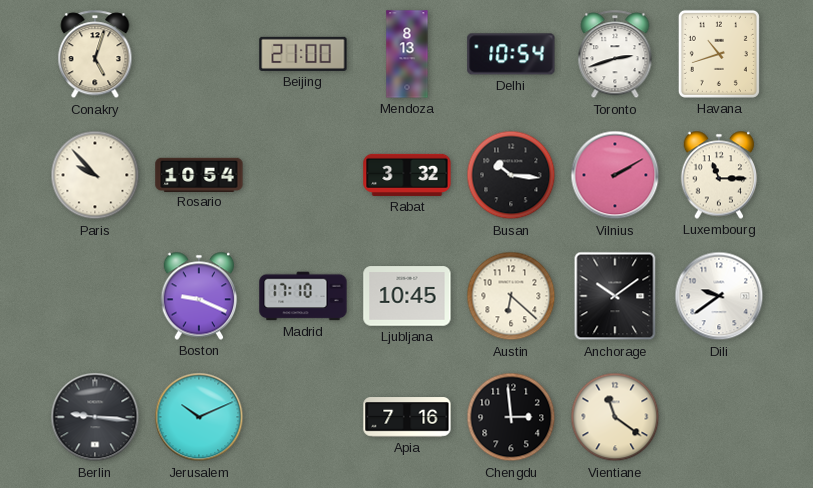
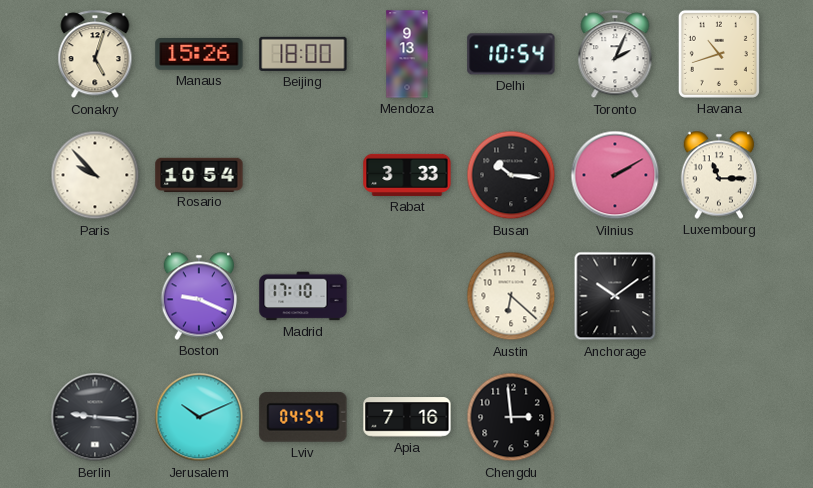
Manaus: none -> 15:26
Beijing: 21:00 -> 18:00
Mendoza: 8:13 -> 9:13
Toronto: 2:42 -> 2:04
Rabat: 3:32 -> 3:33
Ljubljana: 10:45 -> none
Dili: 9:39 -> none
Lviv: none -> 04:54
Vientiane: 11:21 -> none
